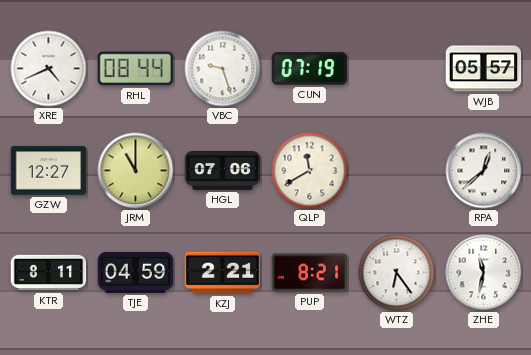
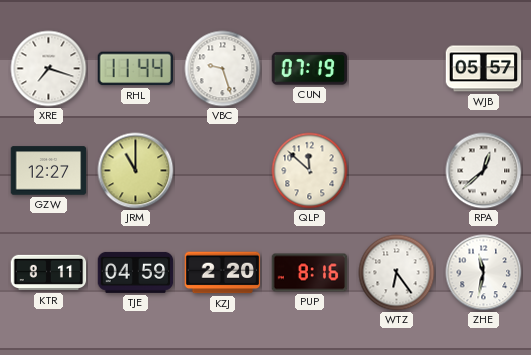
XRE: 4:41 -> 7:18
RHL: 08:44 -> 11:44
HGL: 07:06 -> none
QLP: 11:40 -> 11:52
KZJ: 2:21 -> 2:20
PUP: 8:21 -> 8:16
